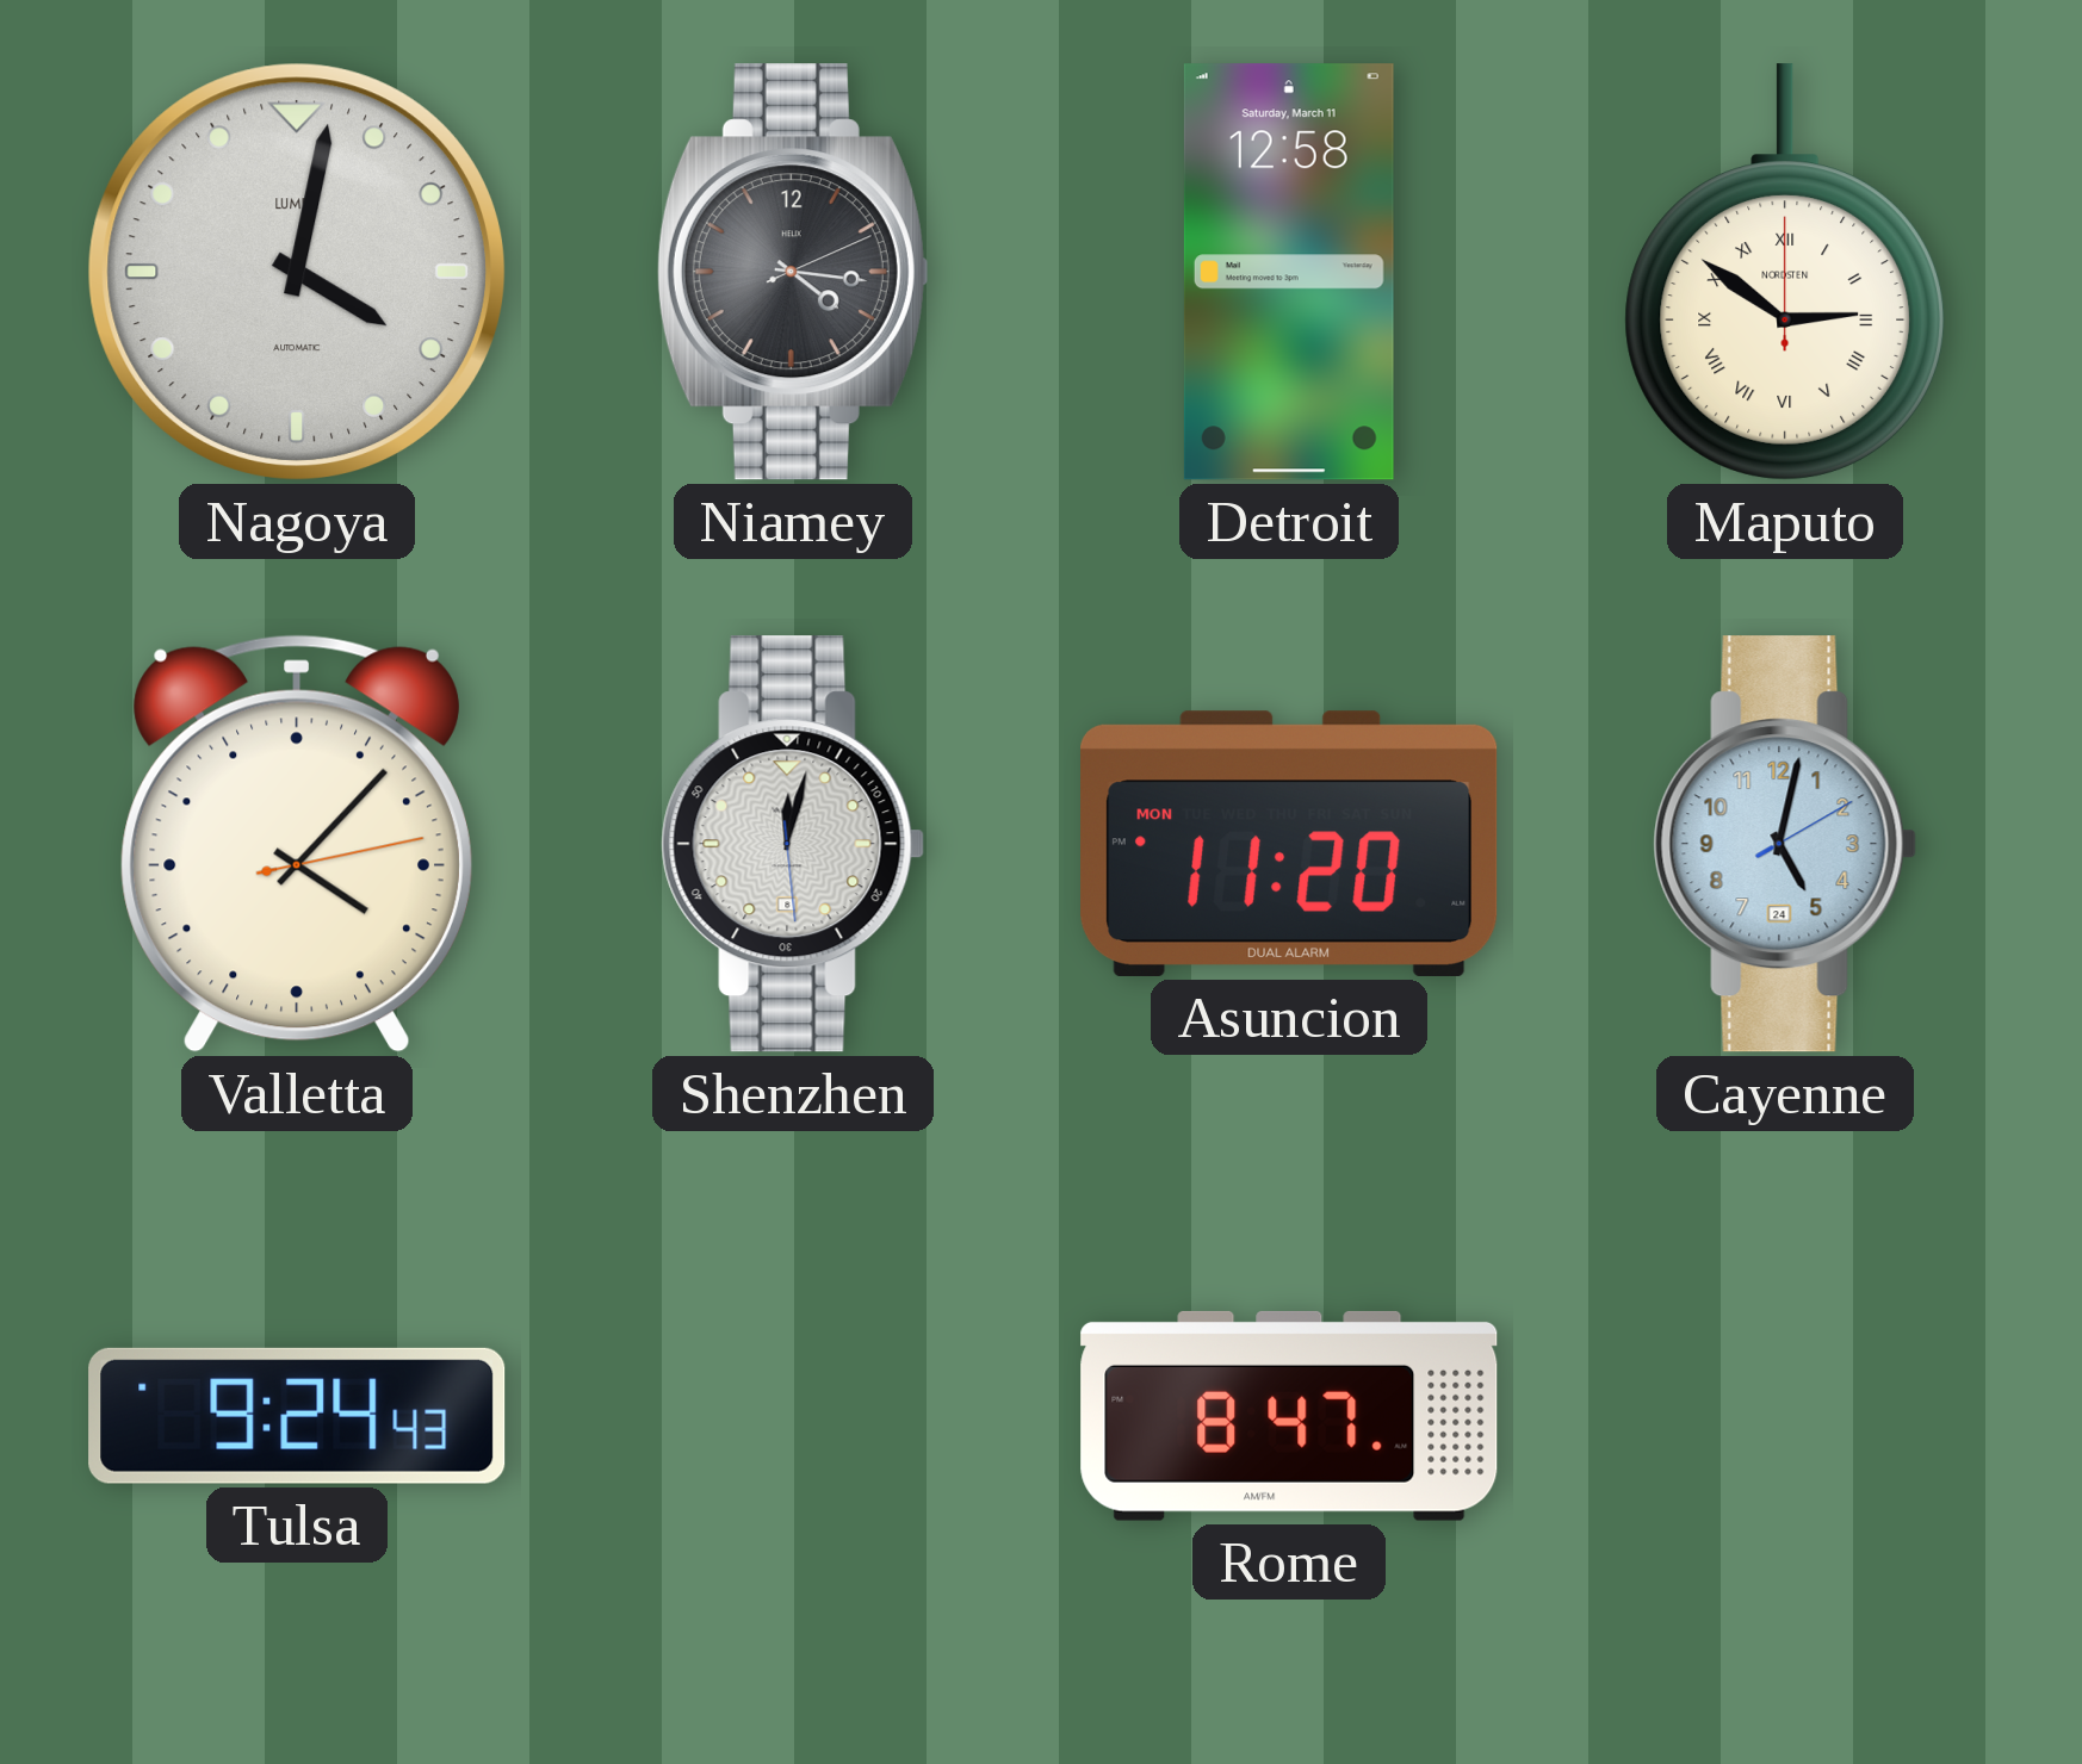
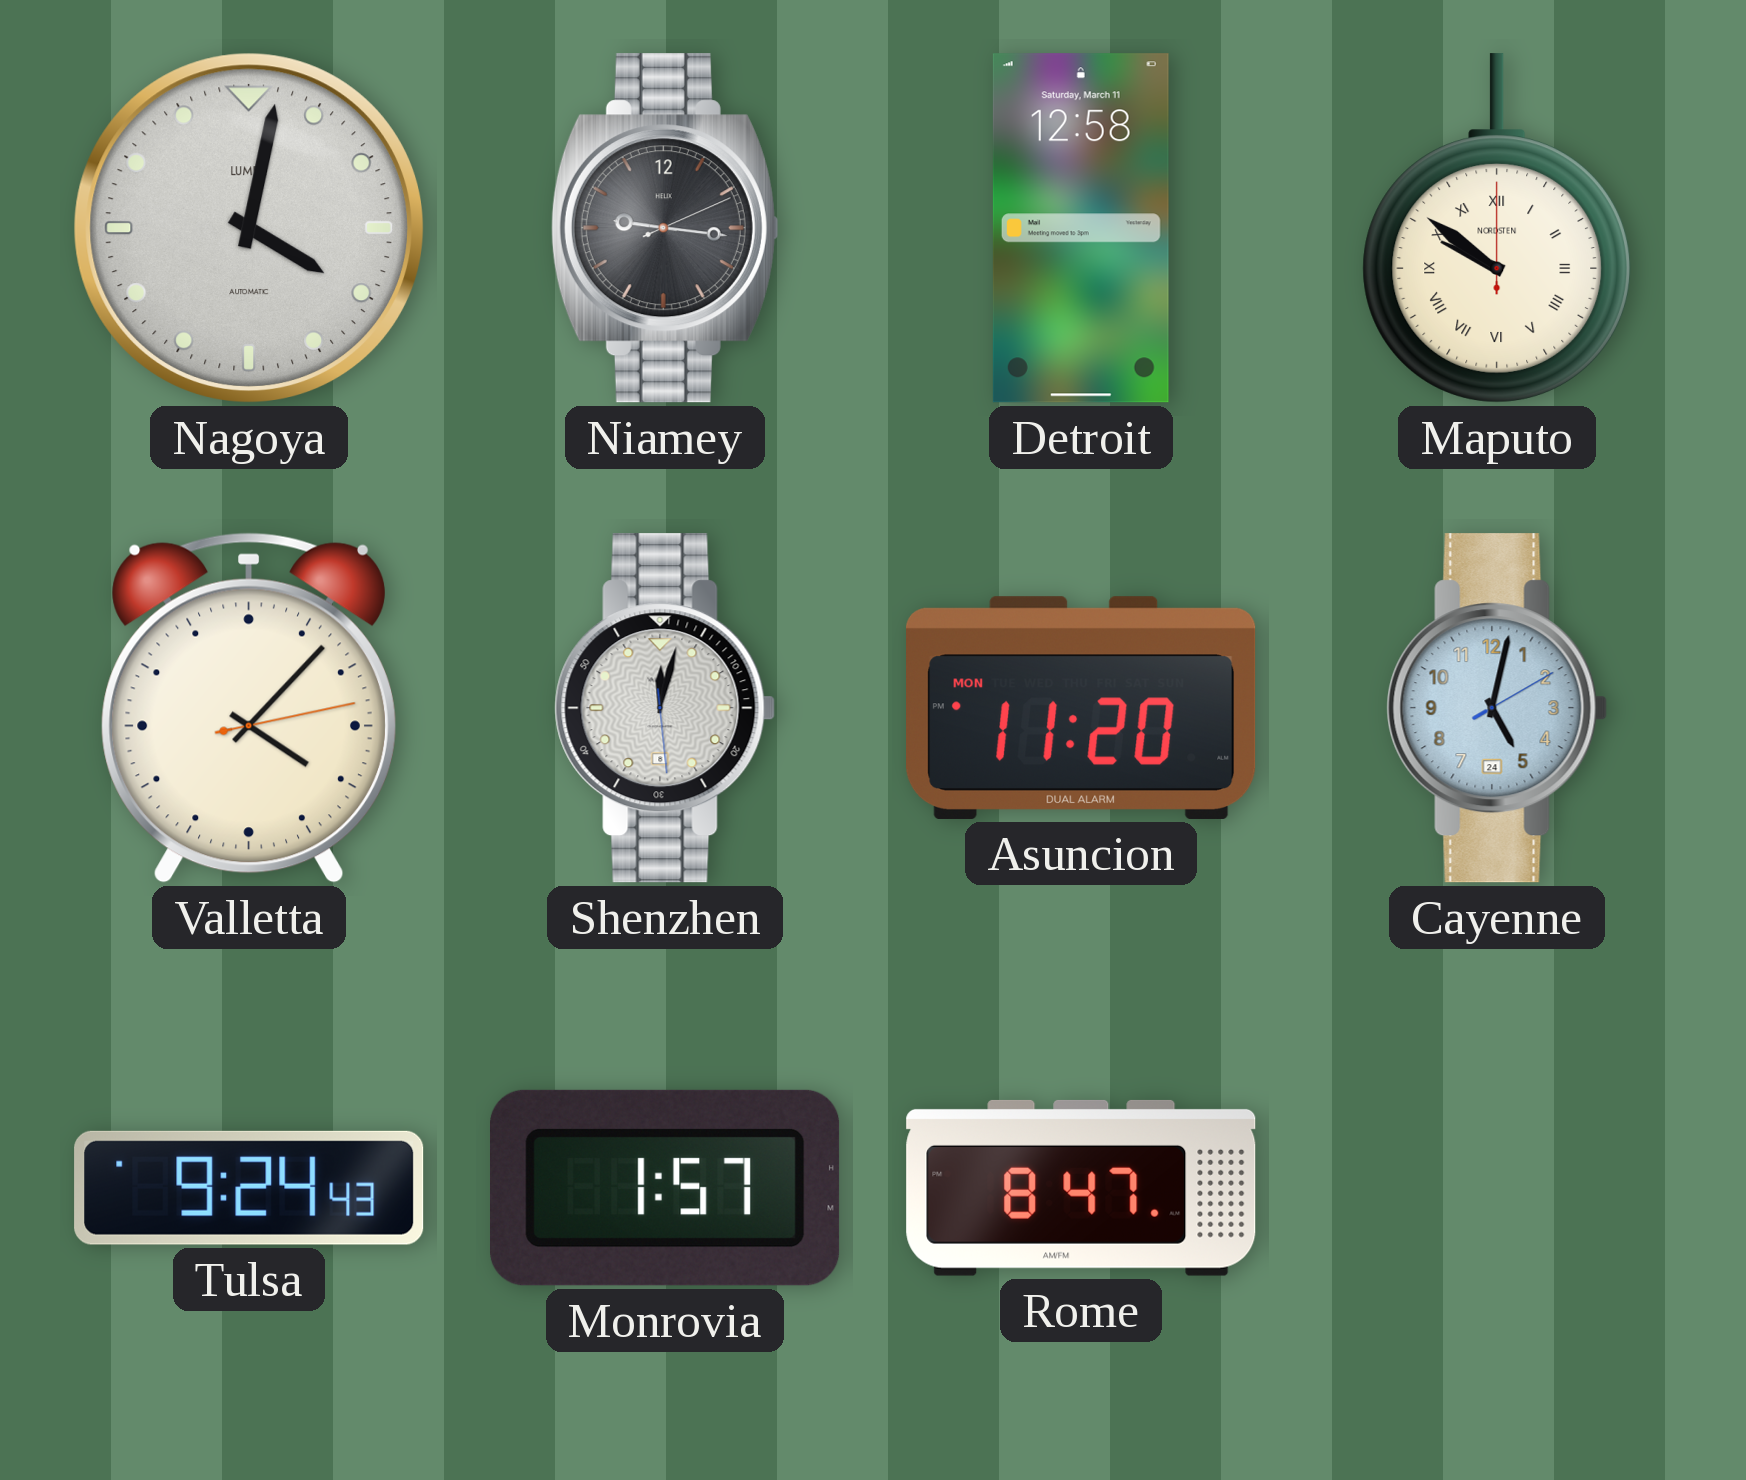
Niamey: 4:16 -> 9:16
Maputo: 2:51 -> 9:51
Monrovia: none -> 1:57
